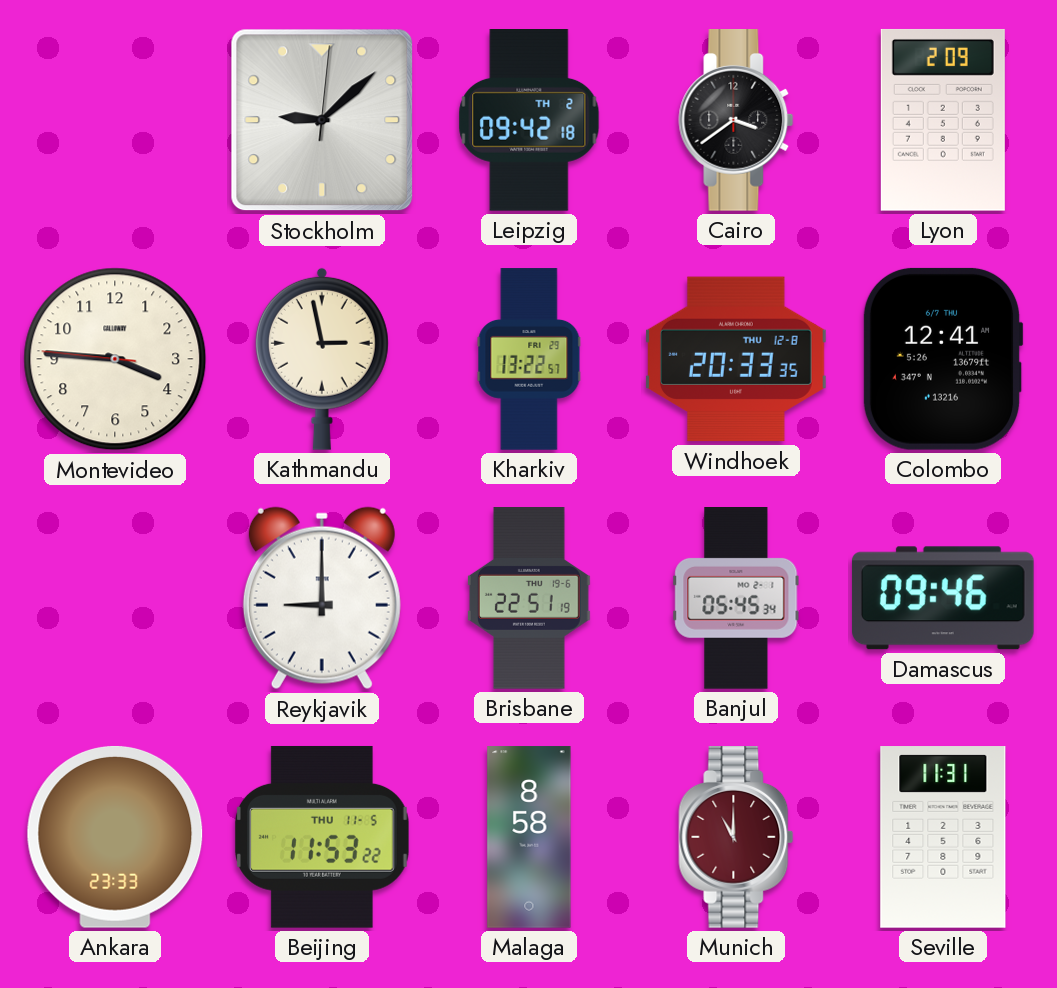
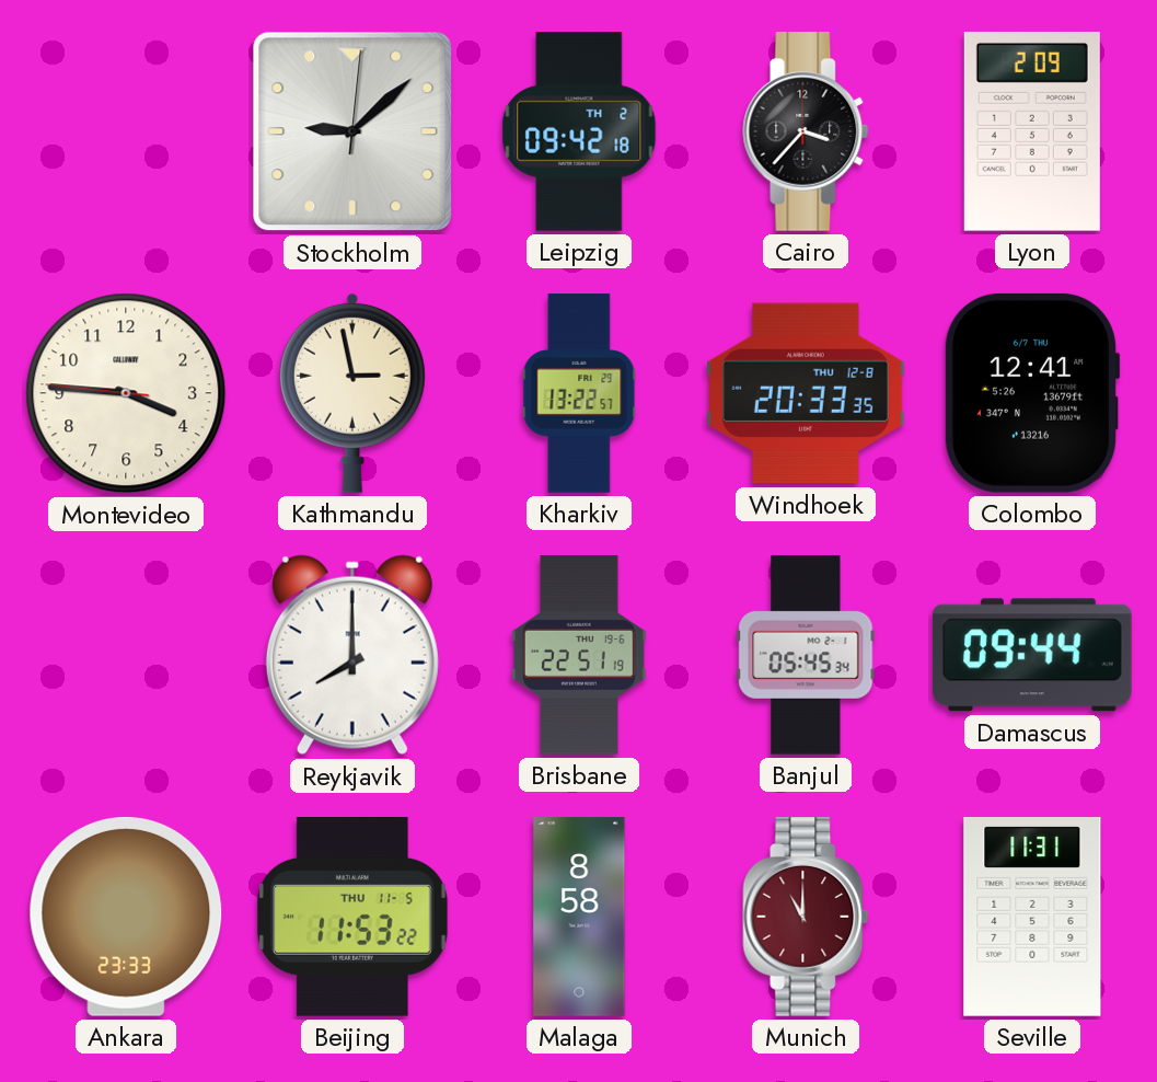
Cairo: 3:39 -> 3:37
Reykjavik: 9:00 -> 8:00
Damascus: 09:46 -> 09:44
